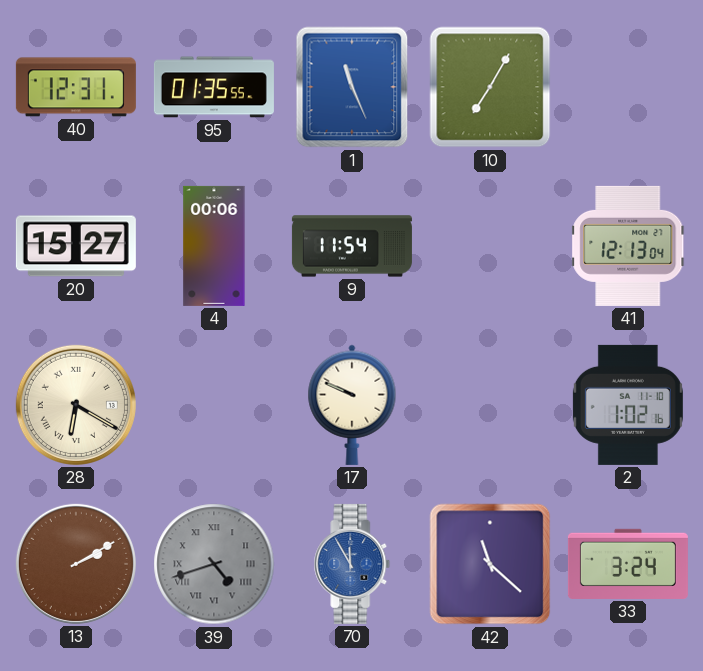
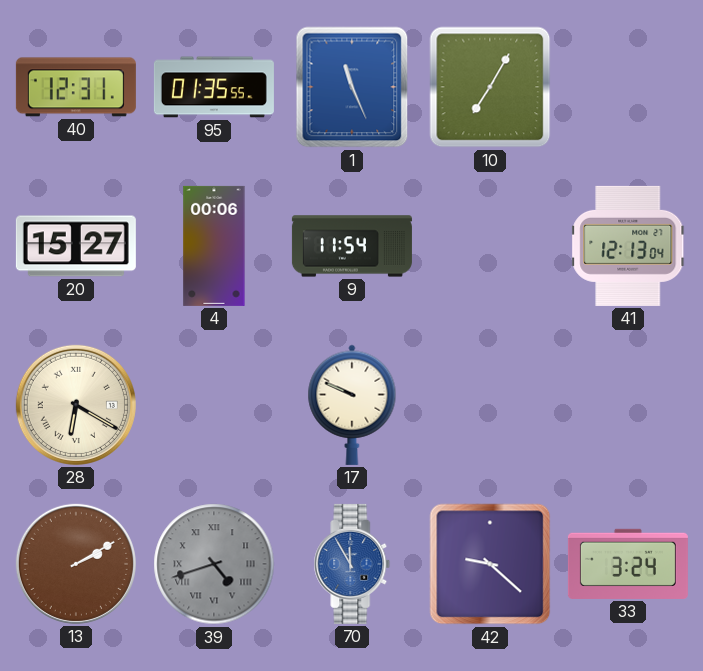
2: 1:02 -> none
42: 11:22 -> 9:22
